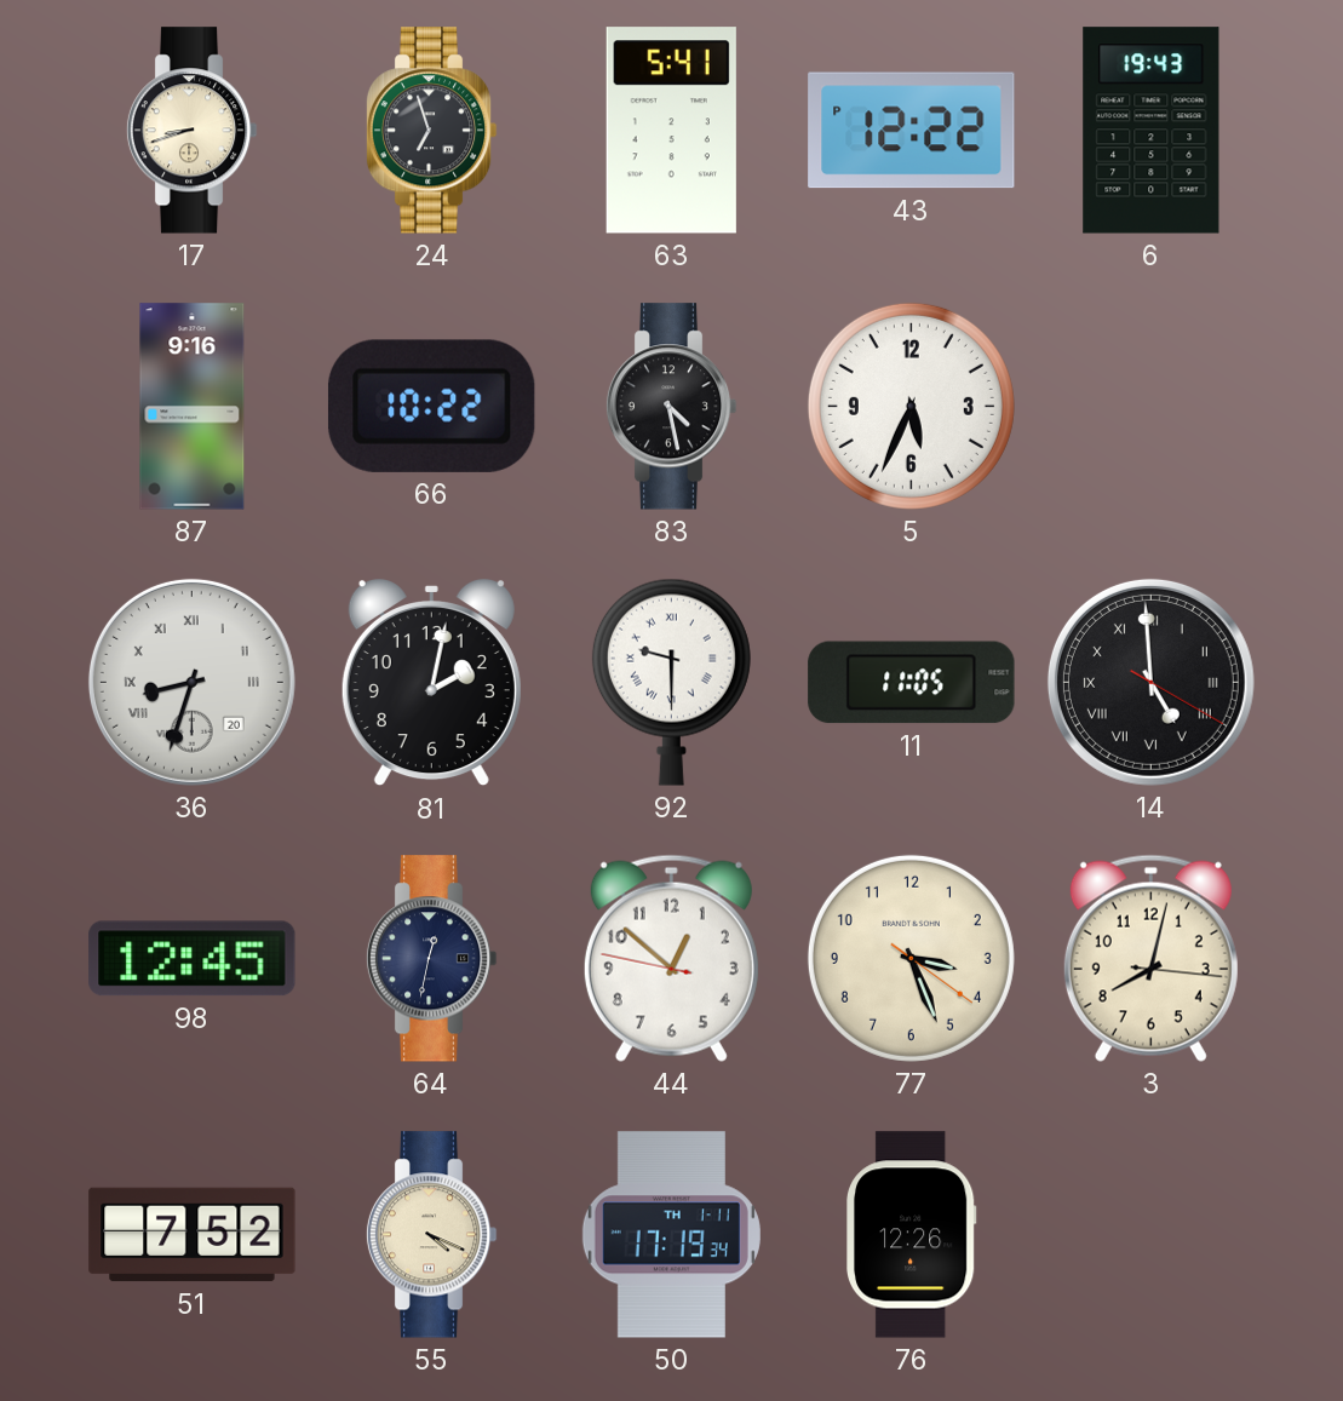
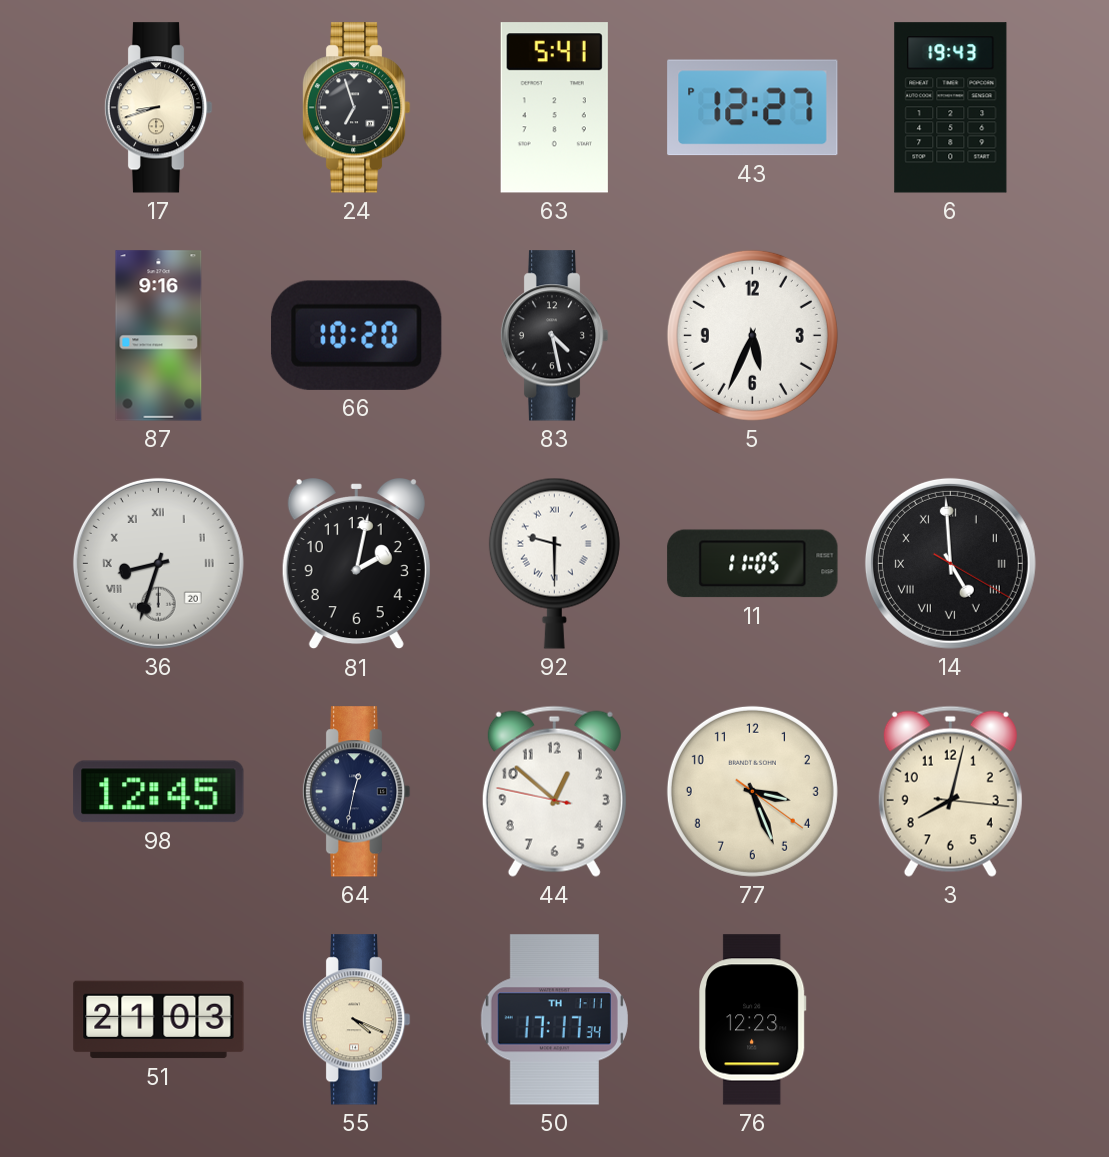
43: 12:22 -> 12:27
66: 10:22 -> 10:20
51: 7:52 -> 21:03
50: 17:19 -> 17:17
76: 12:26 -> 12:23
